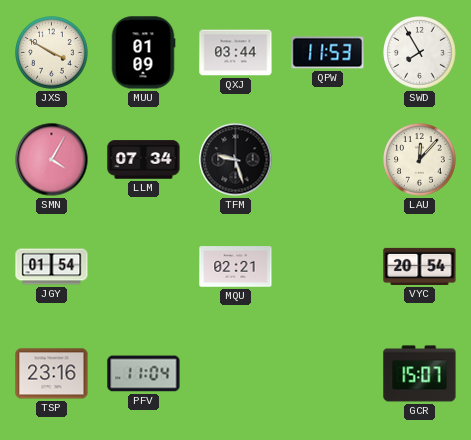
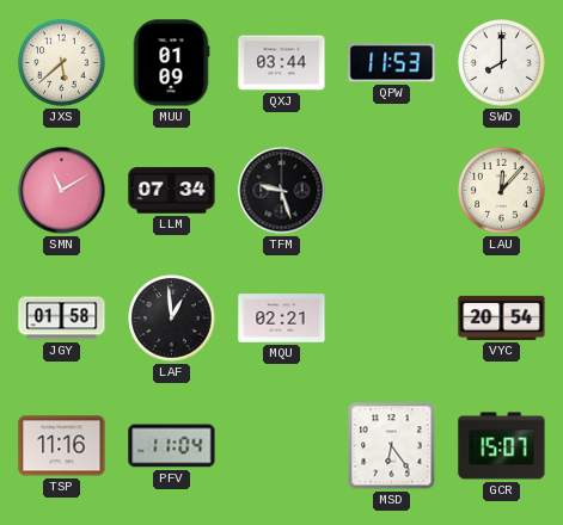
JXS: 3:50 -> 5:38
SWD: 7:55 -> 8:00
SMN: 4:05 -> 11:10
JGY: 01:54 -> 01:58
LAF: none -> 12:59
TSP: 23:16 -> 11:16
MSD: none -> 6:24
